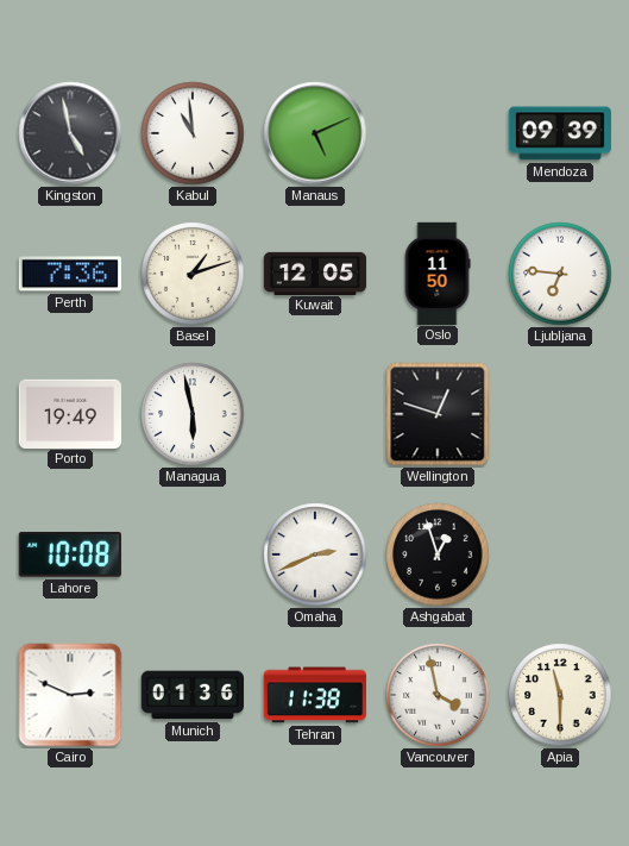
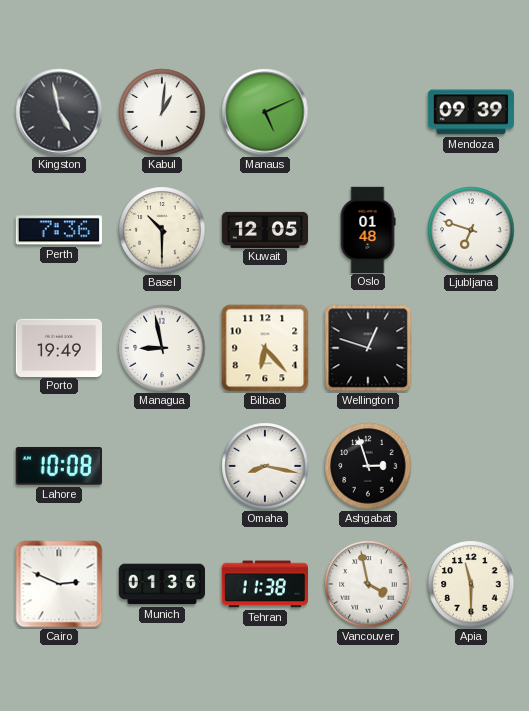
Kabul: 10:59 -> 1:01
Basel: 1:12 -> 10:30
Oslo: 11:50 -> 01:48
Ljubljana: 6:46 -> 6:48
Managua: 5:58 -> 8:58
Bilbao: none -> 6:23
Omaha: 2:41 -> 8:17
Ashgabat: 12:57 -> 2:57
